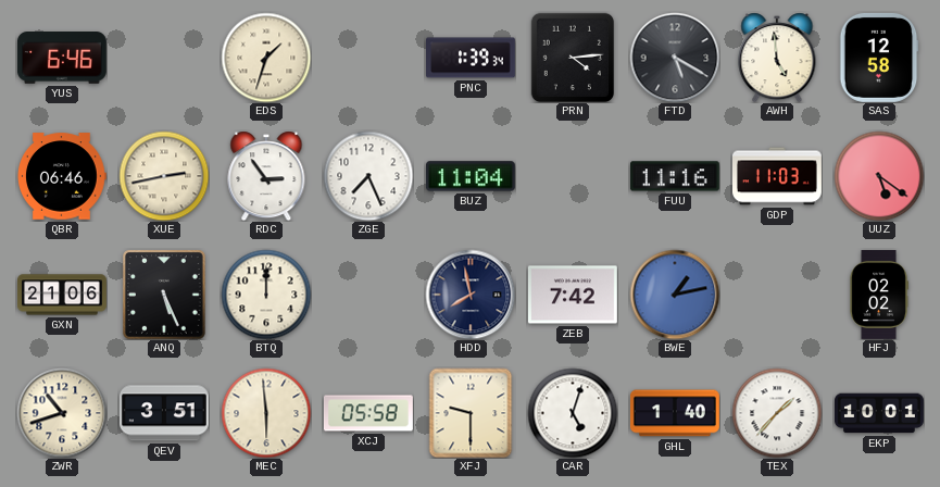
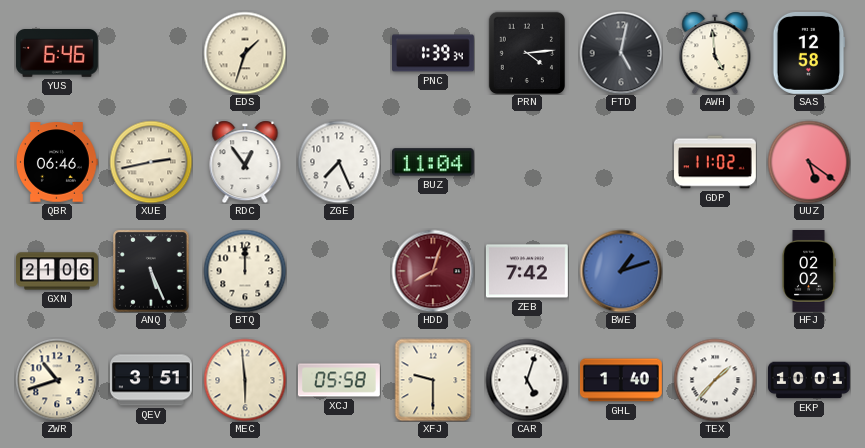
FTD: 5:20 -> 5:02
RDC: 2:54 -> 12:54
FUU: 11:16 -> none
GDP: 11:03 -> 11:02
HDD: 7:58 -> 8:03
HDD dial: navy -> burgundy
BWE: 1:13 -> 1:12
